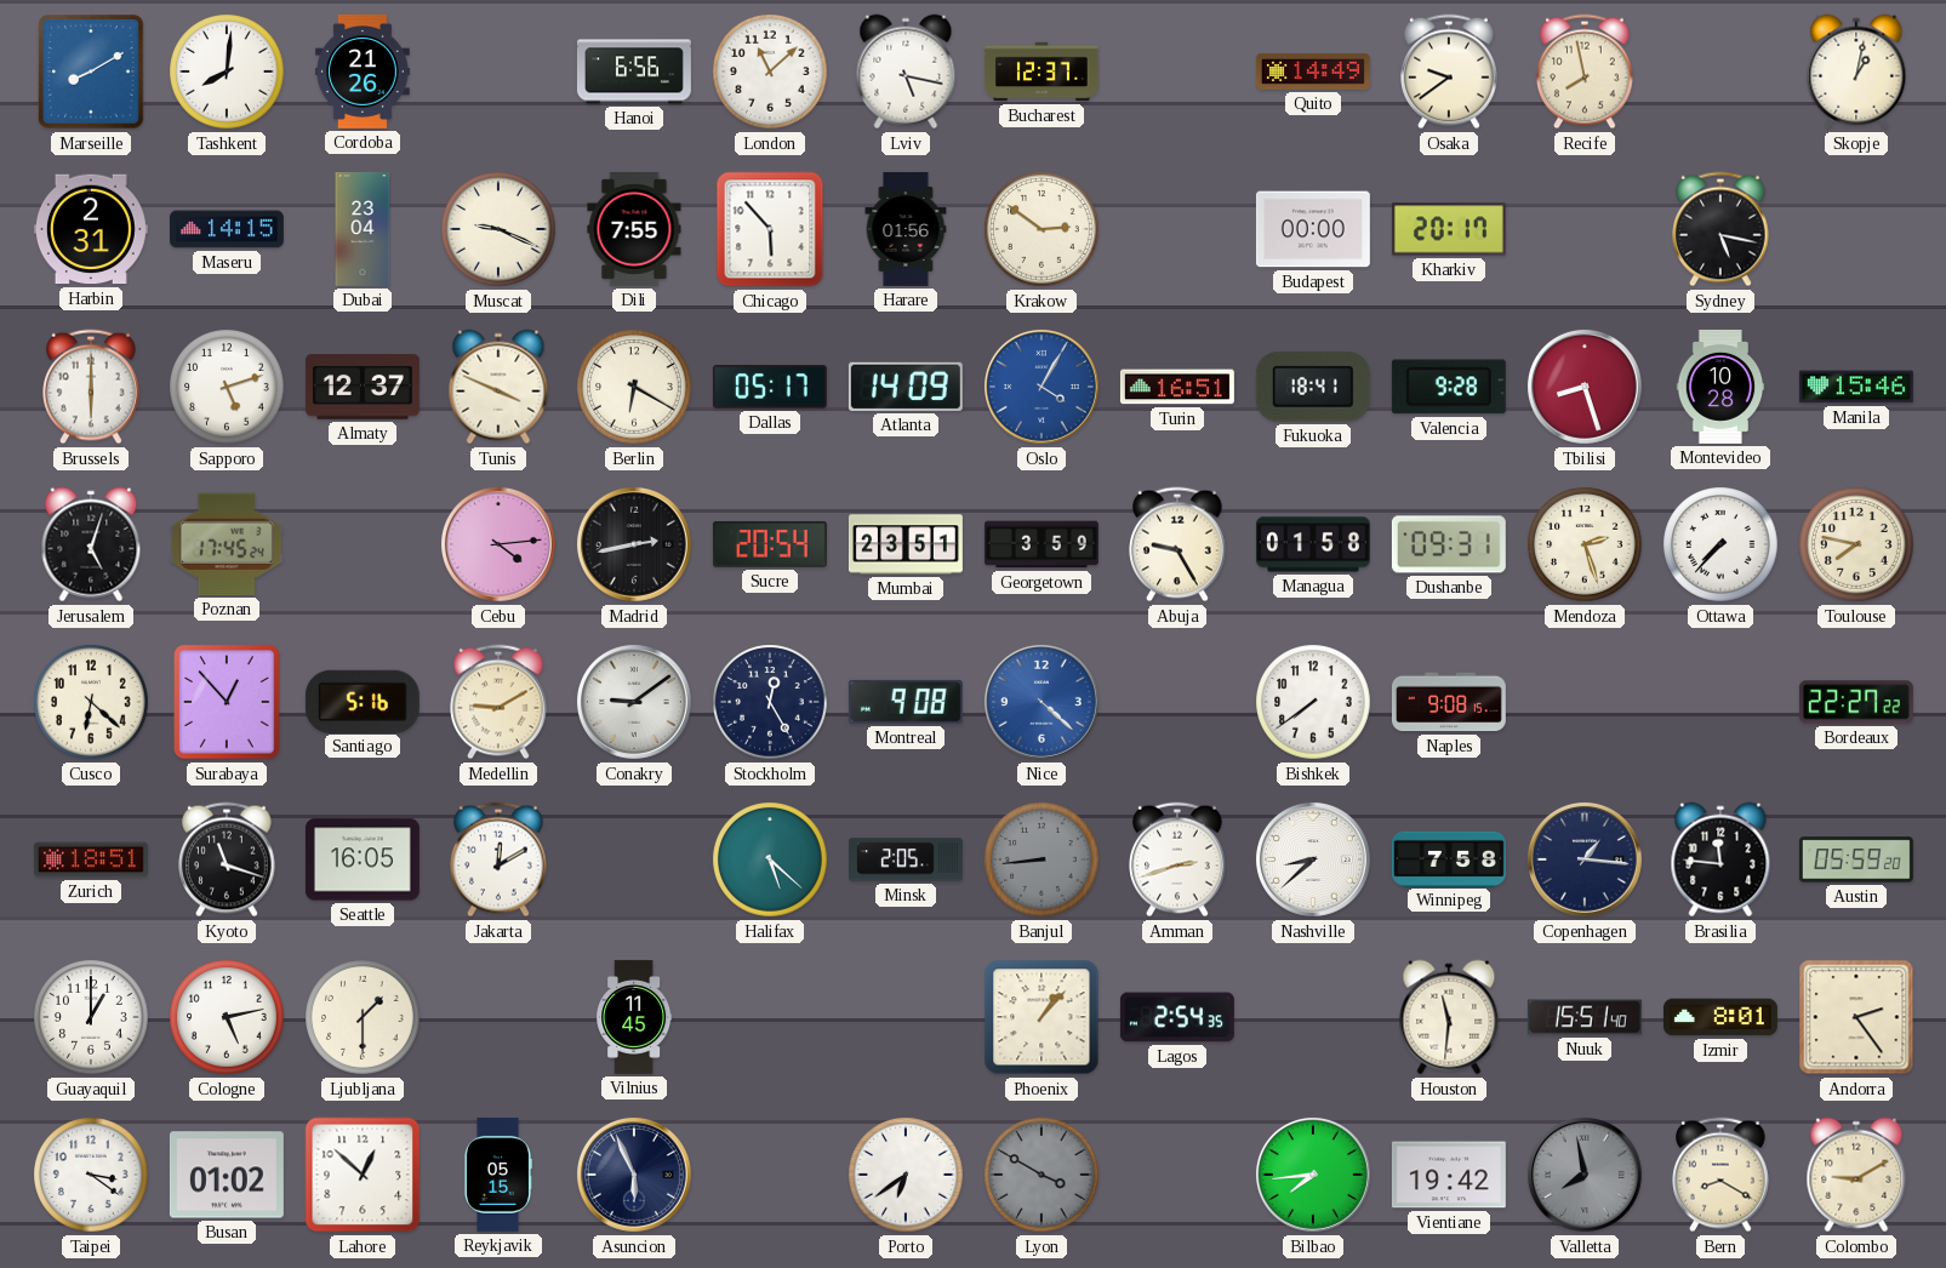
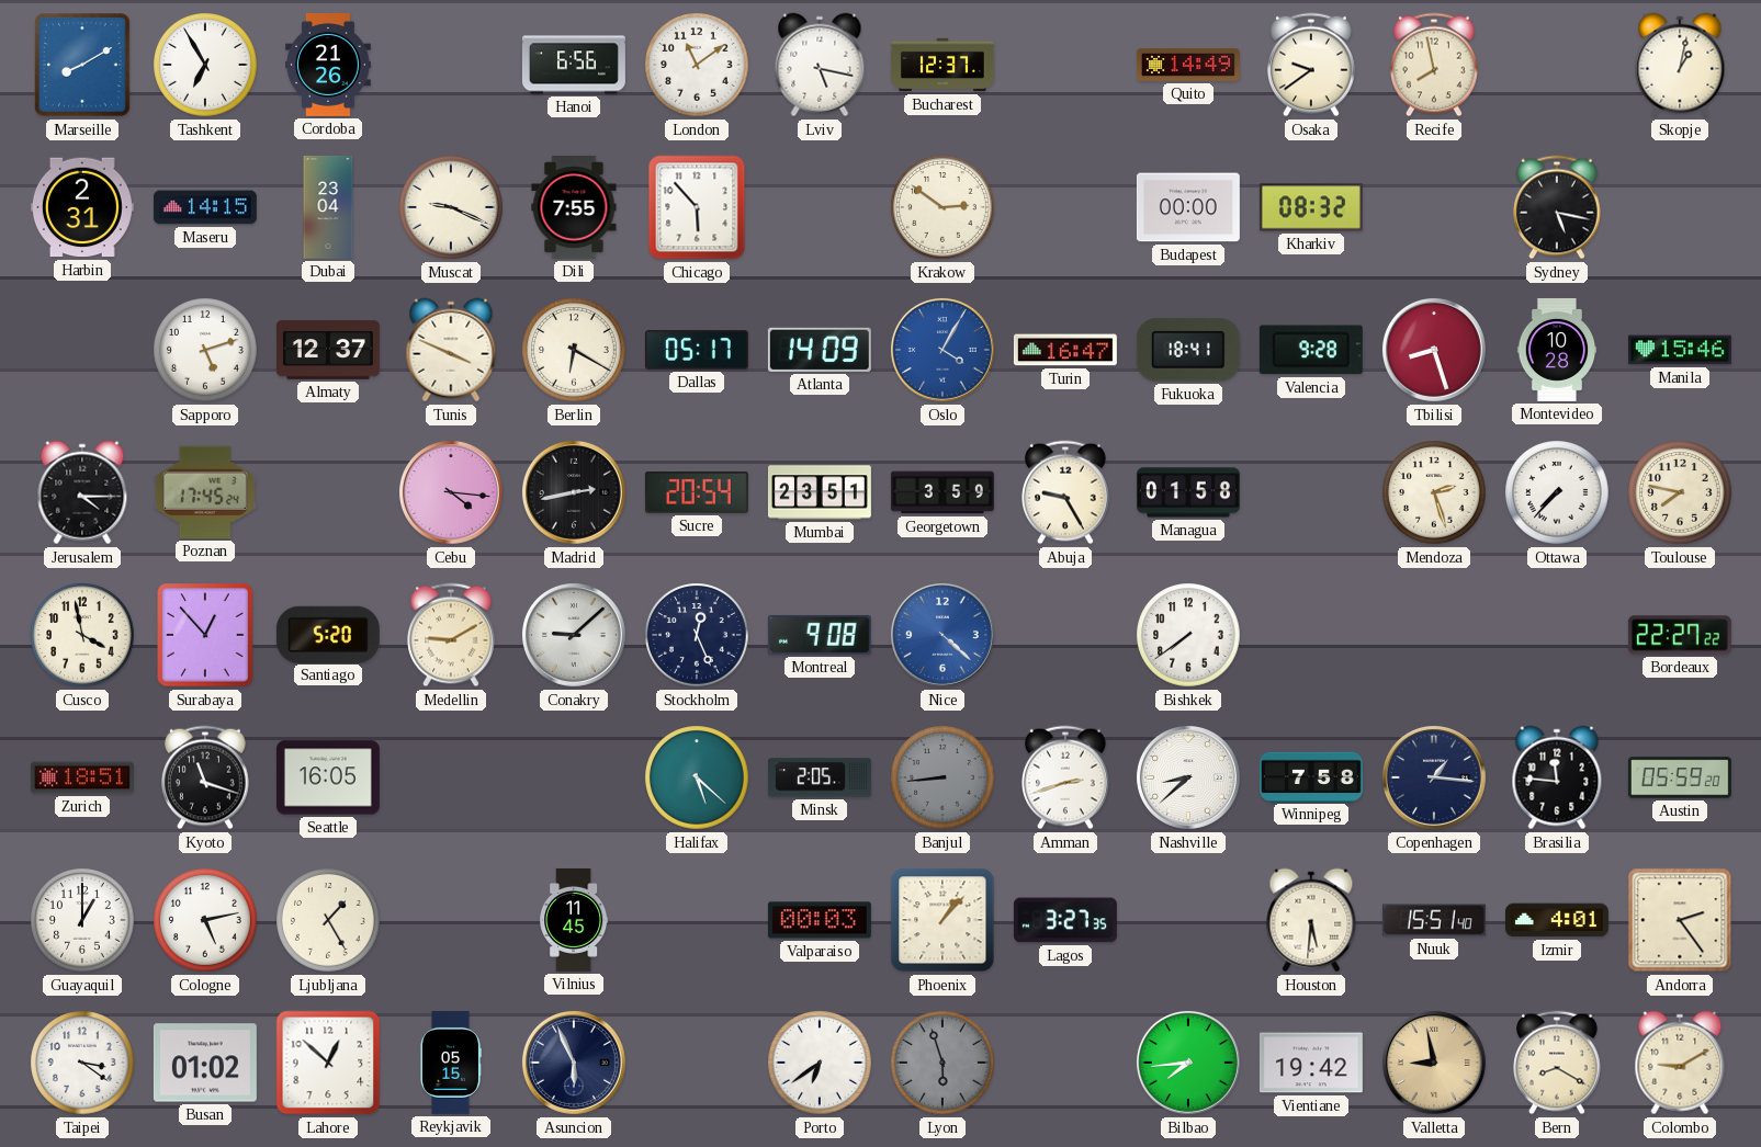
Tashkent: 8:01 -> 6:55
London: 11:08 -> 11:09
Harare: 01:56 -> none
Kharkiv: 20:17 -> 08:32
Brussels: 6:00 -> none
Turin: 16:51 -> 16:47
Jerusalem: 5:03 -> 4:15
Cebu: 4:14 -> 4:16
Dushanbe: 09:31 -> none
Cusco: 6:22 -> 3:58
Santiago: 5:16 -> 5:20
Conakry: 9:09 -> 9:08
Stockholm: 12:25 -> 12:26
Naples: 9:08 -> none
Jakarta: 12:10 -> none
Ljubljana: 1:30 -> 1:25
Valparaiso: none -> 00:03
Lagos: 2:54 -> 3:27
Houston: 11:31 -> 5:31
Izmir: 8:01 -> 4:01
Lyon: 3:50 -> 5:57
Valletta: 7:58 -> 8:58
Valletta dial: grey -> champagne
